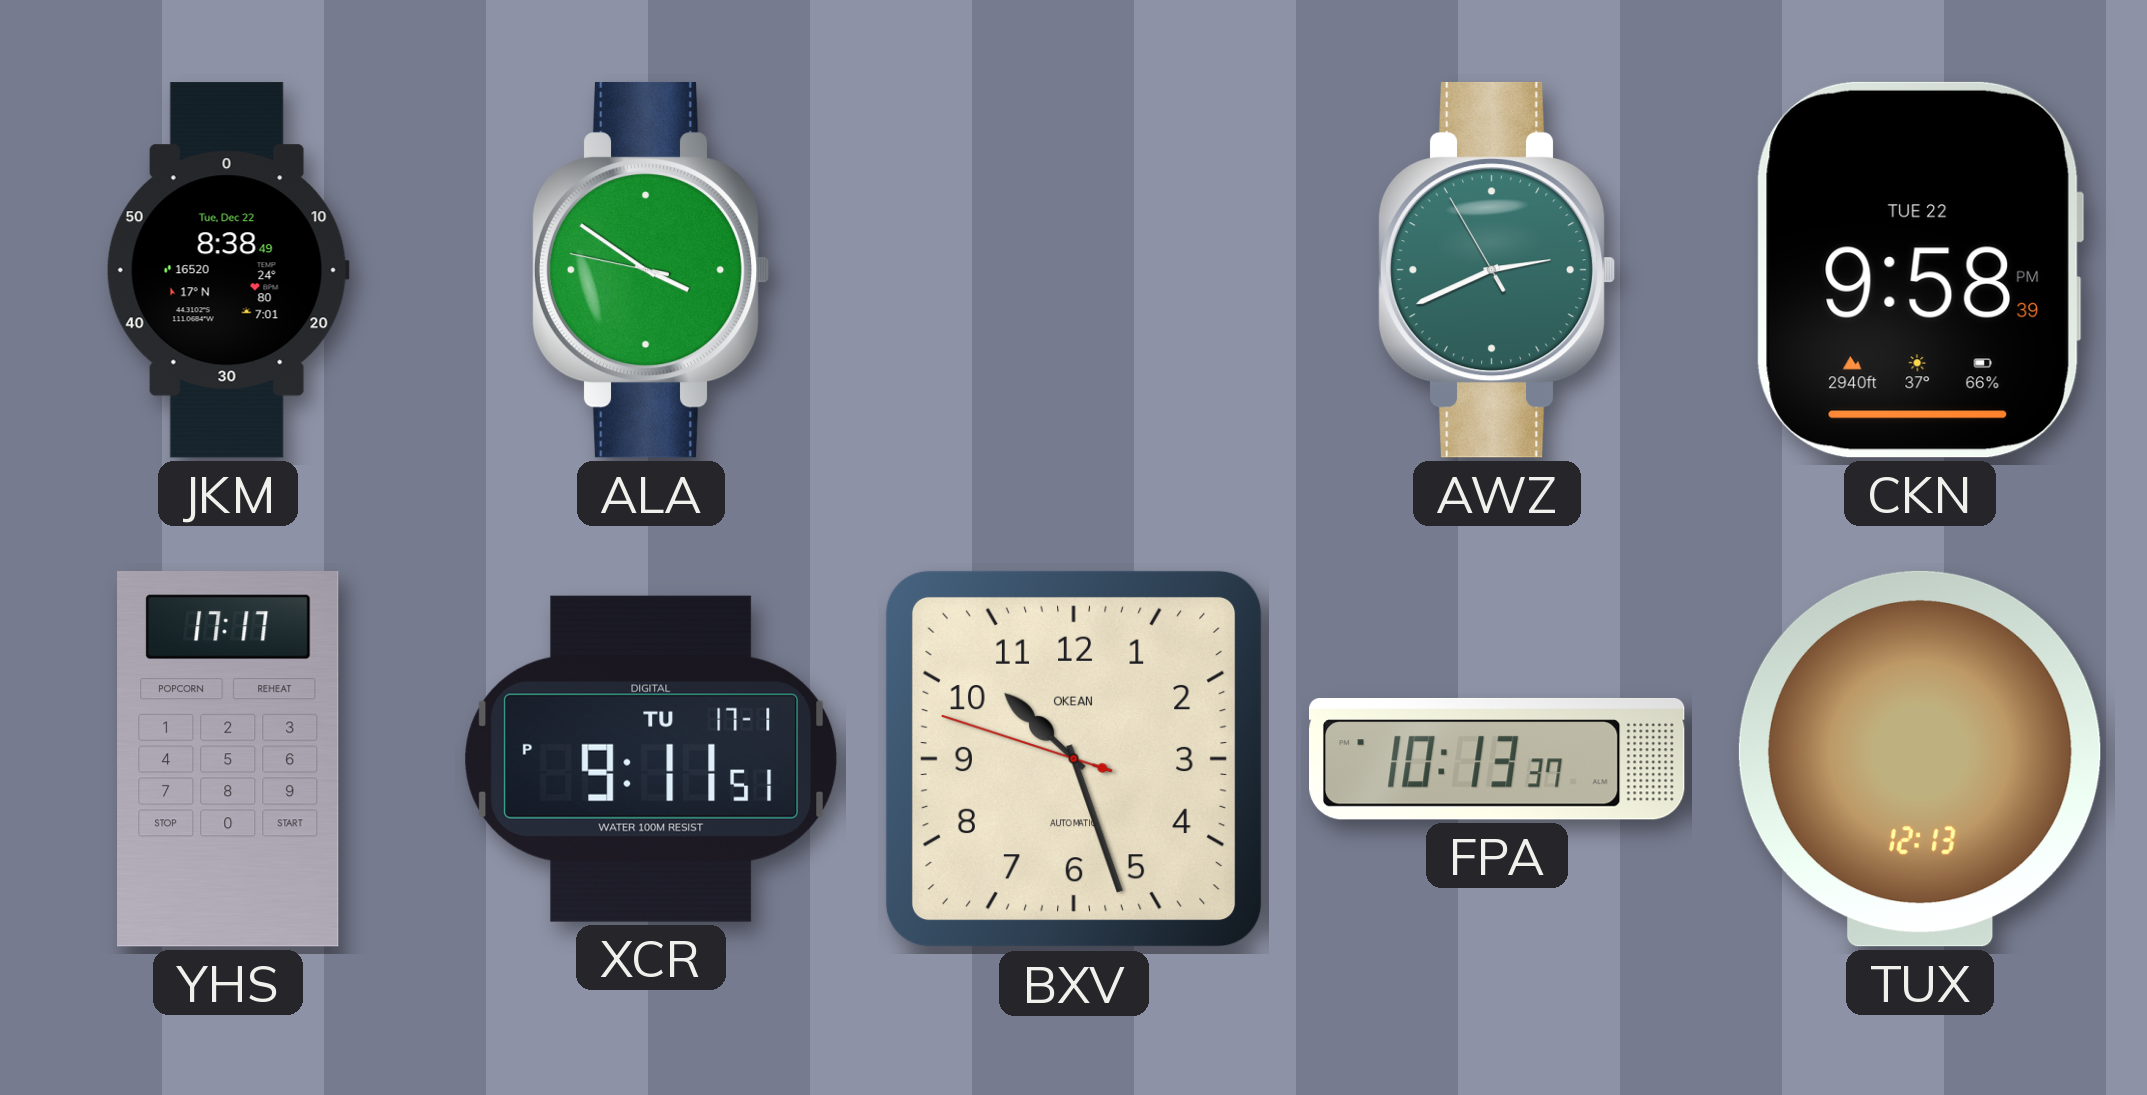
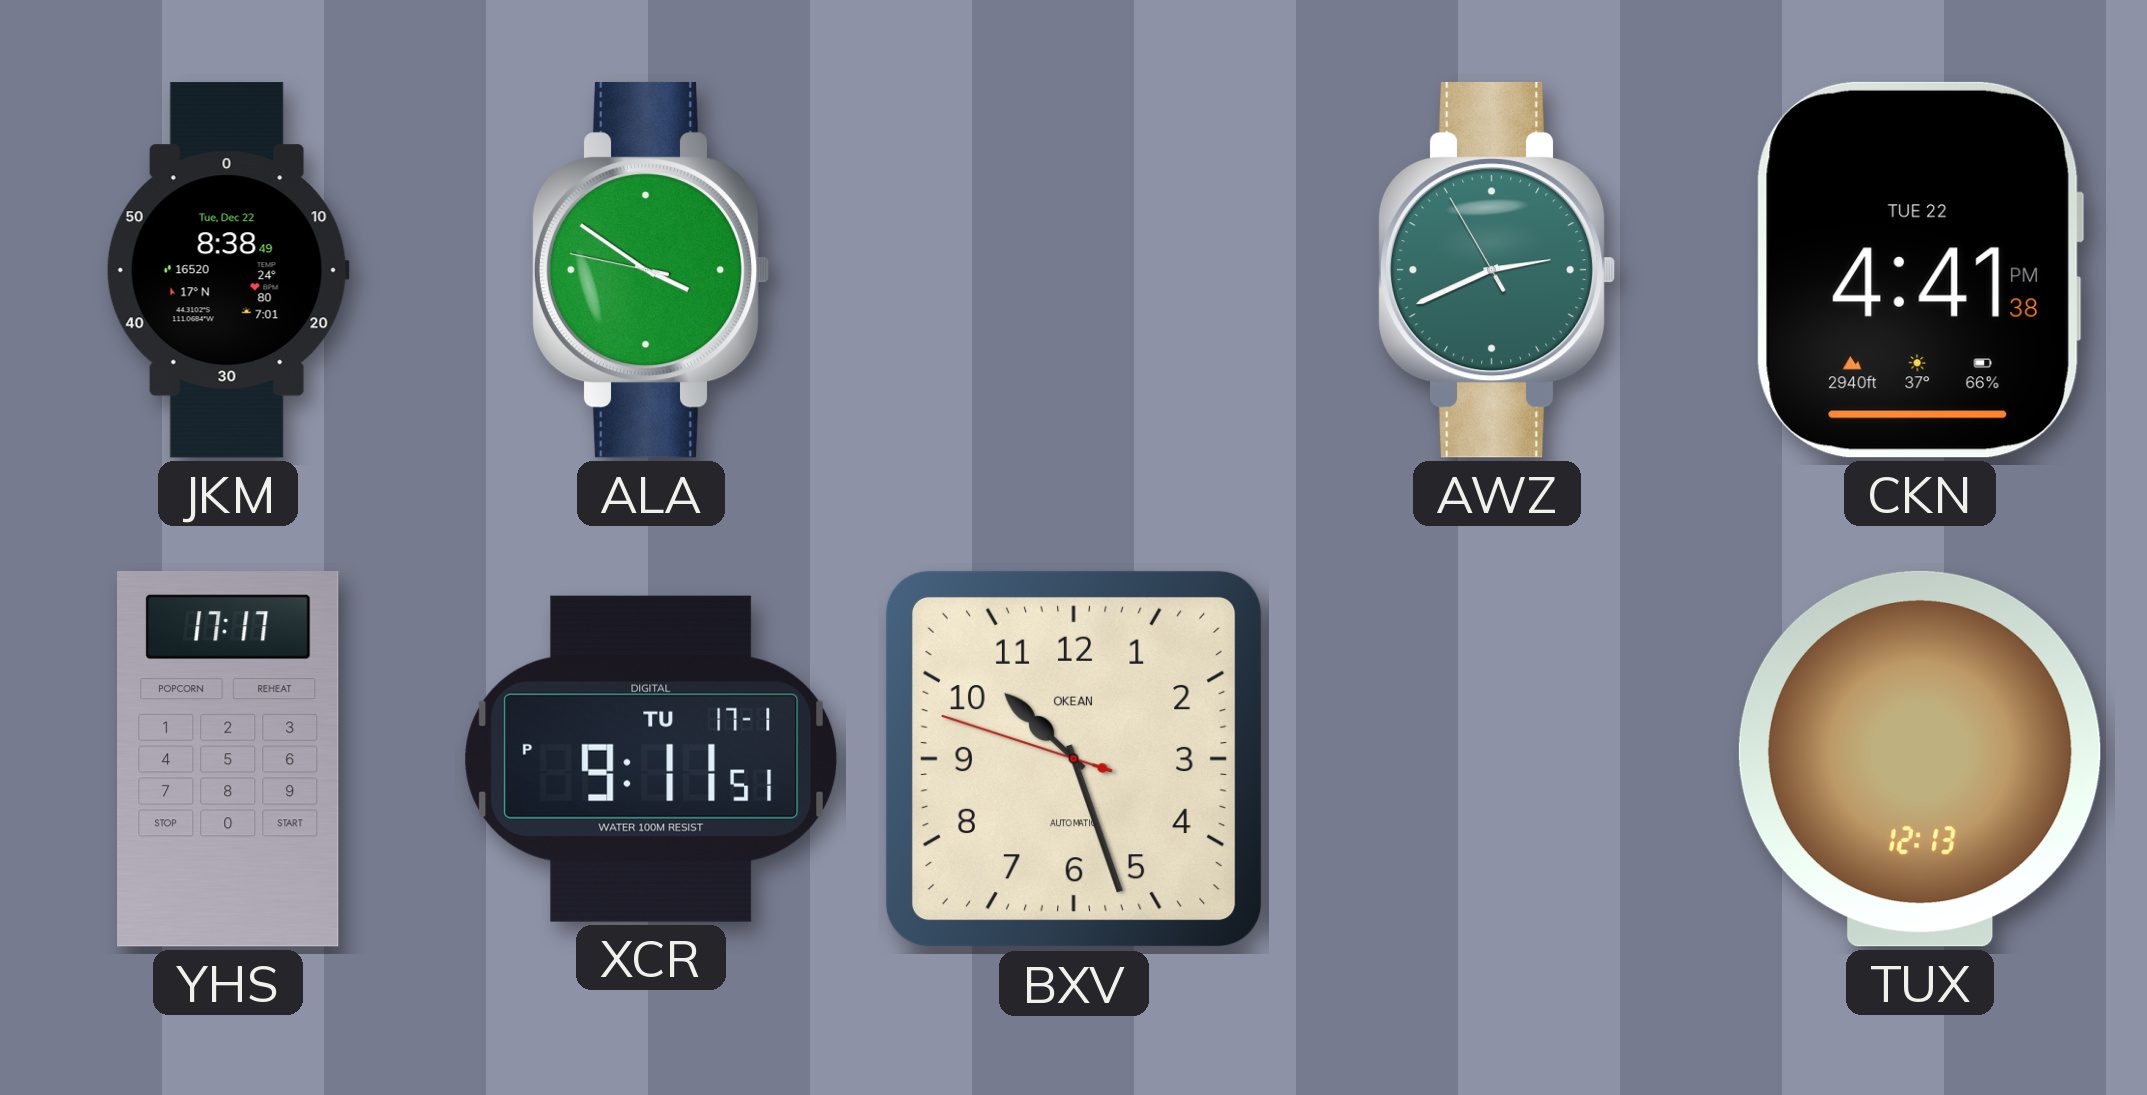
CKN: 9:58 -> 4:41
FPA: 10:13 -> none
